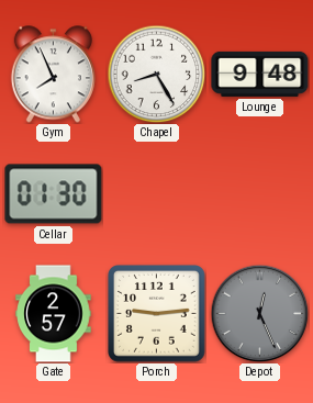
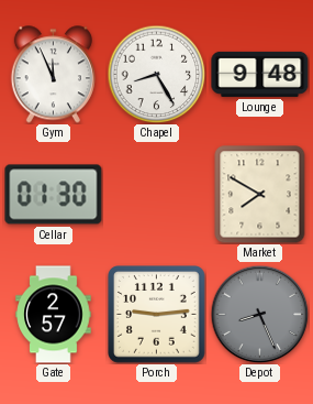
Gym: 7:56 -> 11:56
Market: none -> 7:50
Depot: 12:26 -> 8:26
